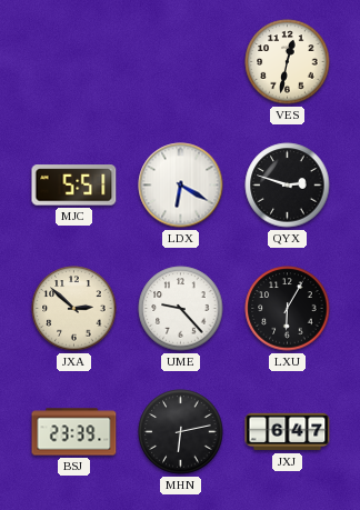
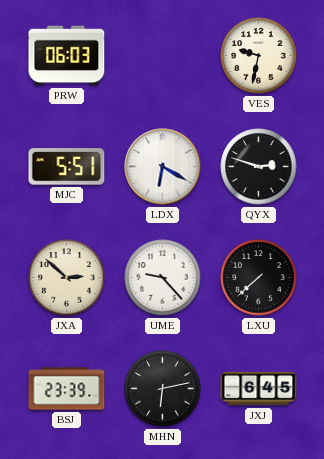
PRW: none -> 06:03
VES: 12:32 -> 9:32
LXU: 6:05 -> 7:38
JXJ: 6:47 -> 6:45
